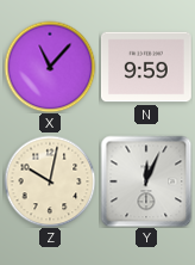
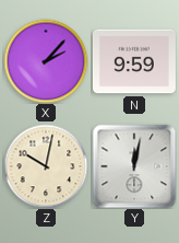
X: 11:07 -> 2:07
Y: 12:04 -> 12:02
